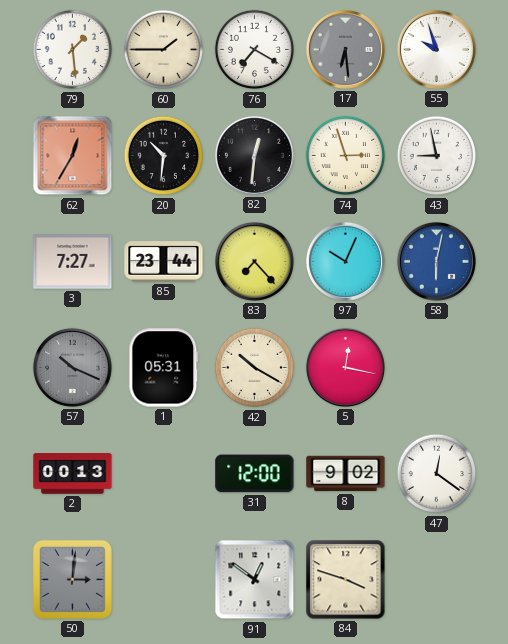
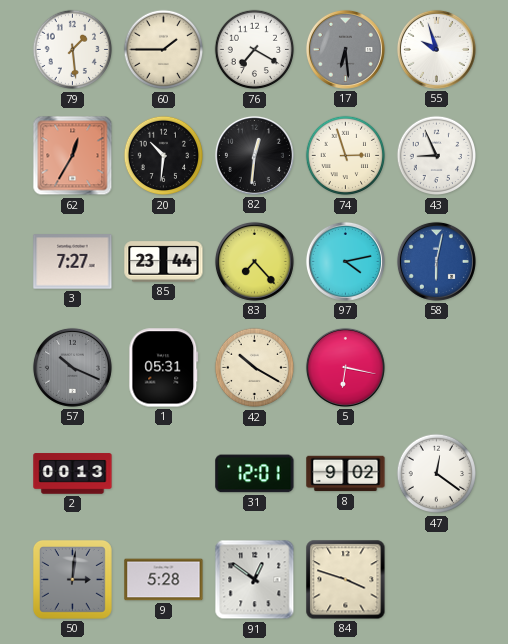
43: 8:58 -> 8:56
97: 10:04 -> 4:13
5: 12:17 -> 6:17
31: 12:00 -> 12:01
9: none -> 5:28
